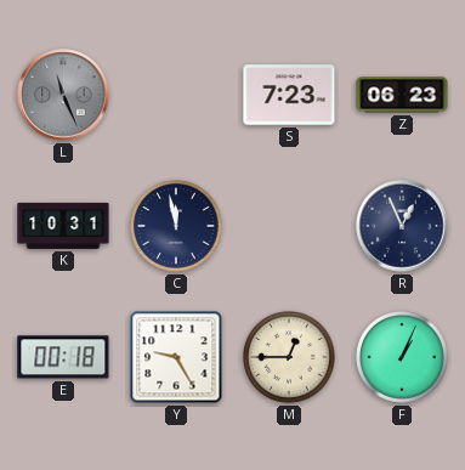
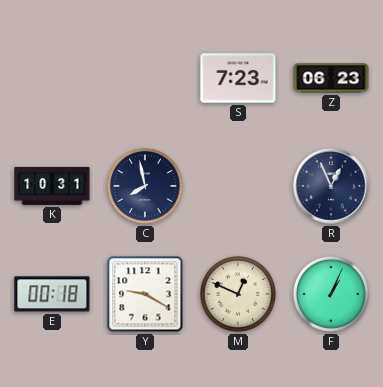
L: 11:26 -> none
C: 11:58 -> 7:58
Y: 9:25 -> 9:20
M: 12:45 -> 12:49
